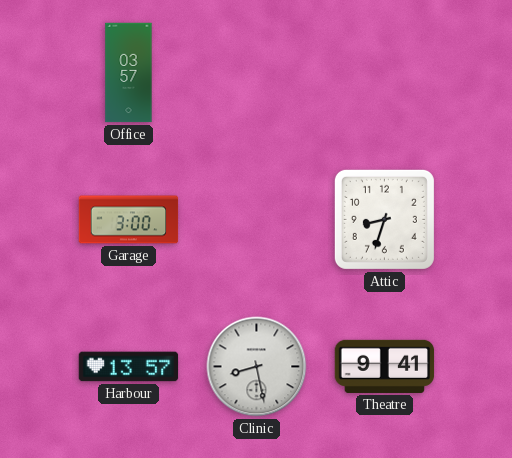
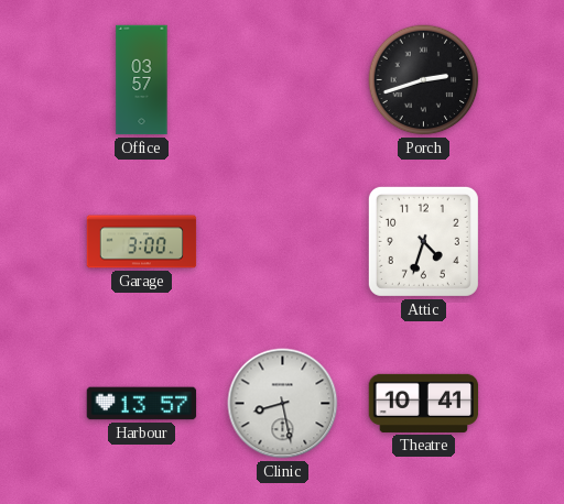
Porch: none -> 2:42
Attic: 8:33 -> 4:33
Theatre: 9:41 -> 10:41
